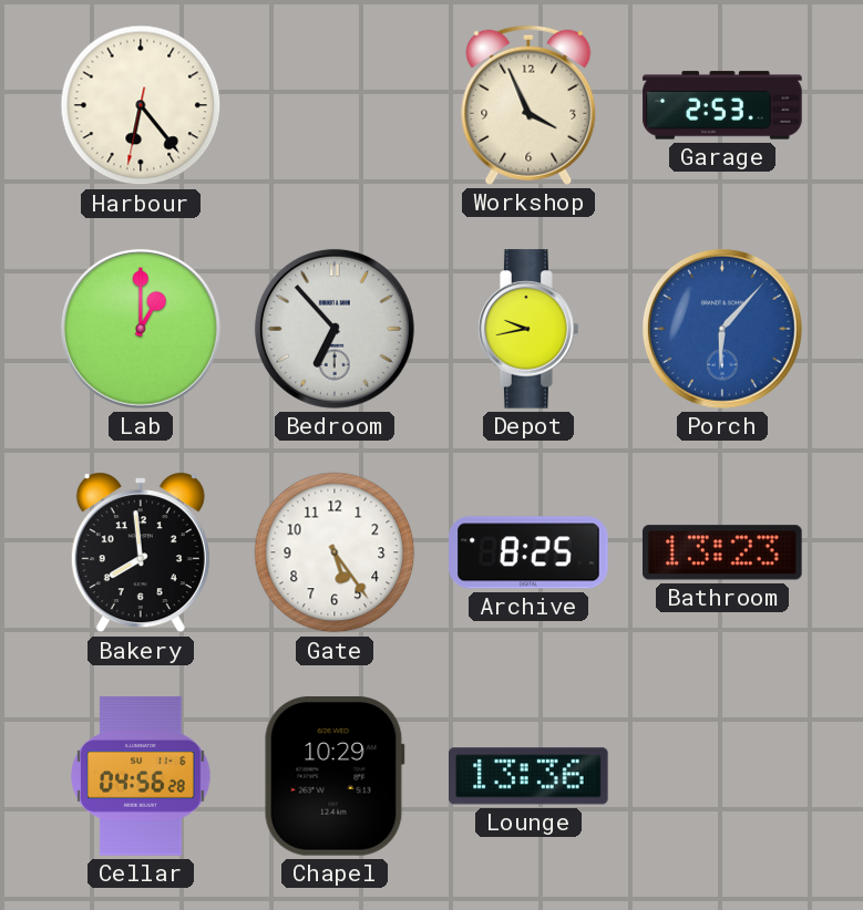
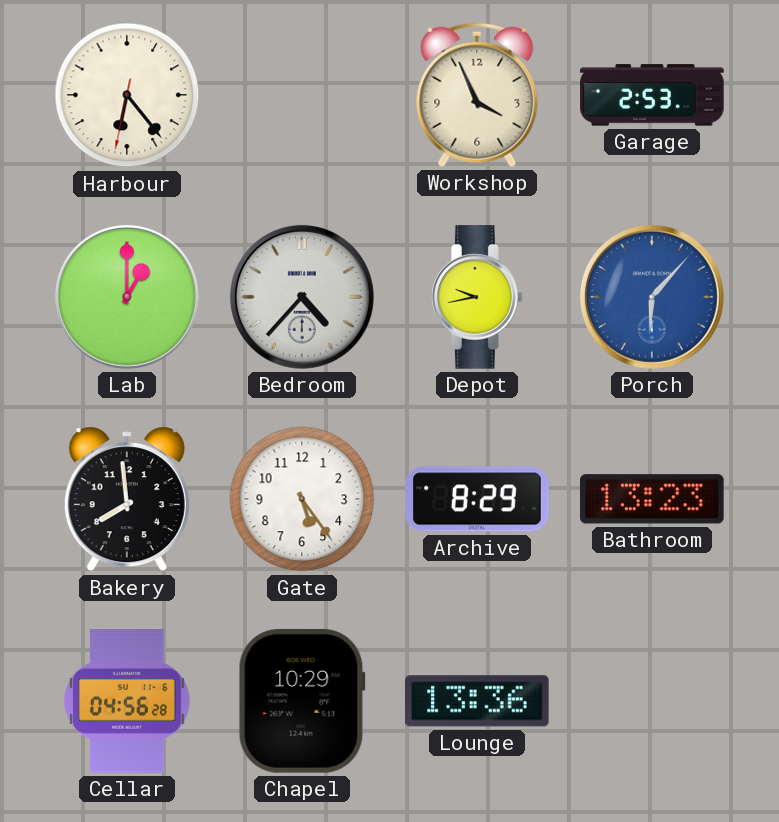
Bedroom: 6:53 -> 4:37
Archive: 8:25 -> 8:29
